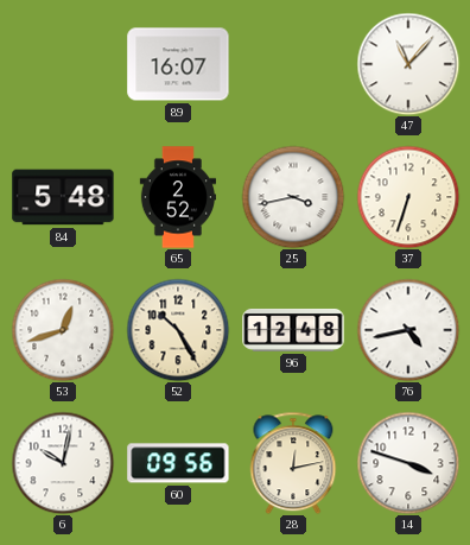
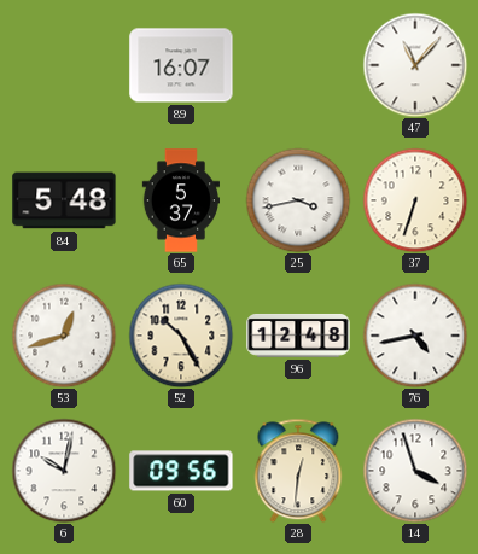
65: 2:52 -> 5:37
28: 12:13 -> 12:31
14: 3:48 -> 3:57
